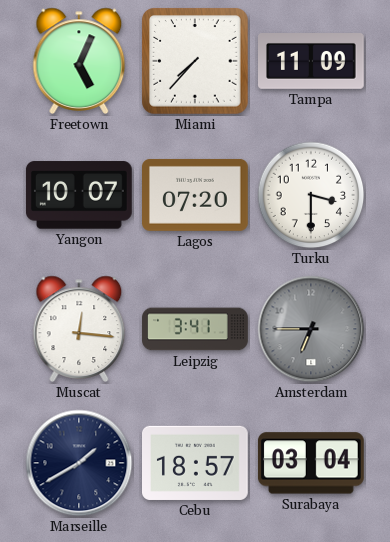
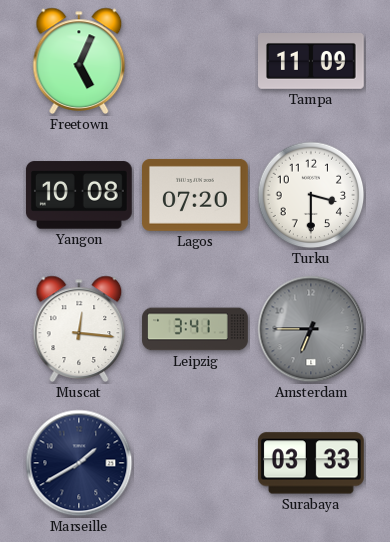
Miami: 7:37 -> none
Yangon: 10:07 -> 10:08
Cebu: 18:57 -> none
Surabaya: 03:04 -> 03:33
